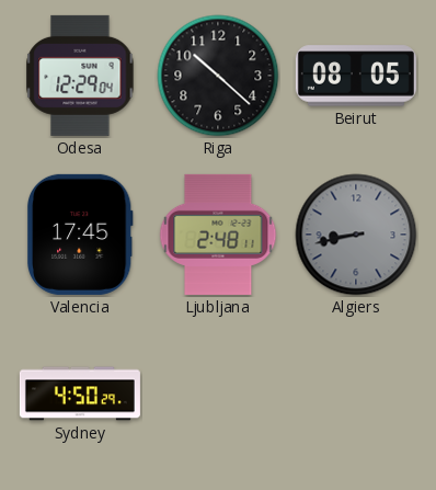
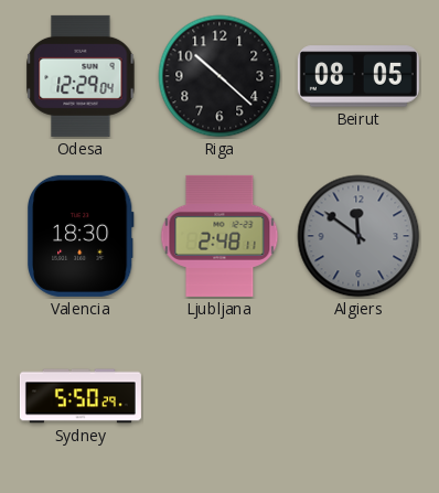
Valencia: 17:45 -> 18:30
Algiers: 8:43 -> 11:51
Sydney: 4:50 -> 5:50
